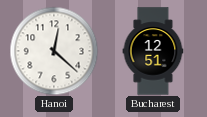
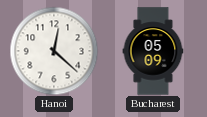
Bucharest: 12:51 -> 05:09
